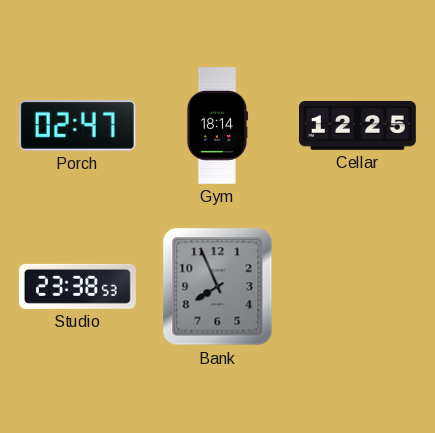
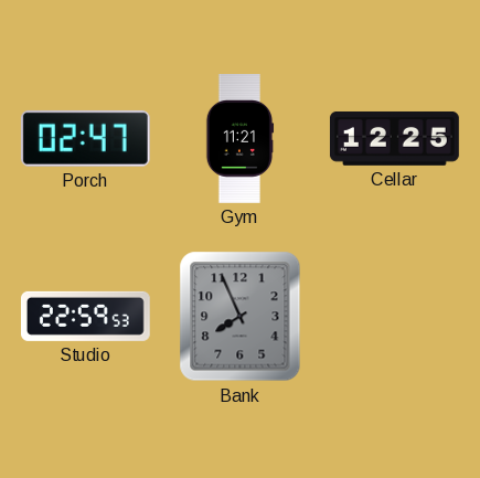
Gym: 18:14 -> 11:21
Studio: 23:38 -> 22:59
